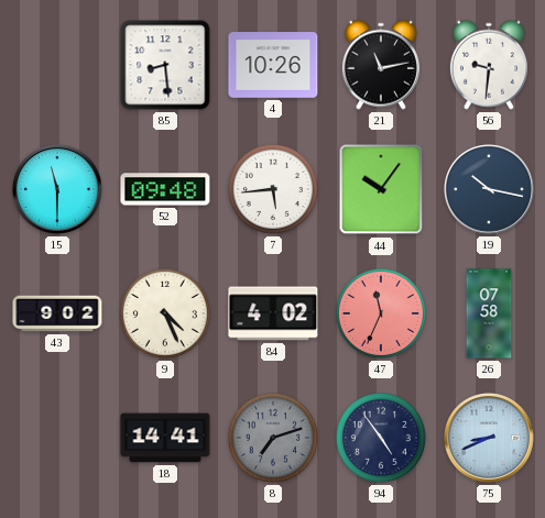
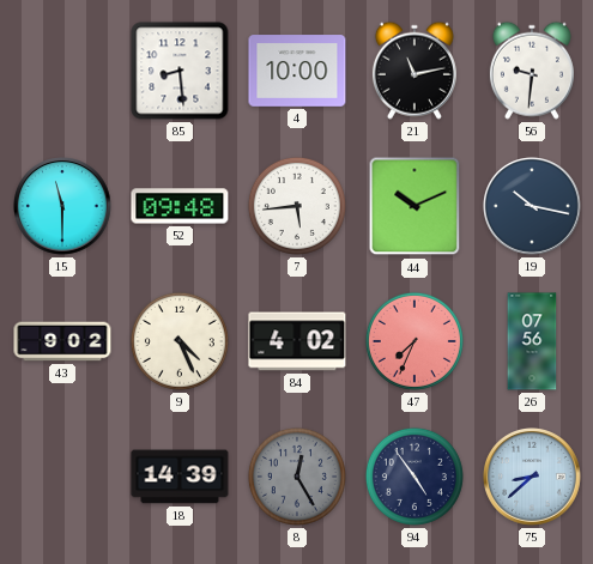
4: 10:26 -> 10:00
44: 10:06 -> 10:11
47: 11:34 -> 7:34
26: 07:58 -> 07:56
18: 14:41 -> 14:39
8: 7:12 -> 12:25
75: 8:41 -> 8:38
